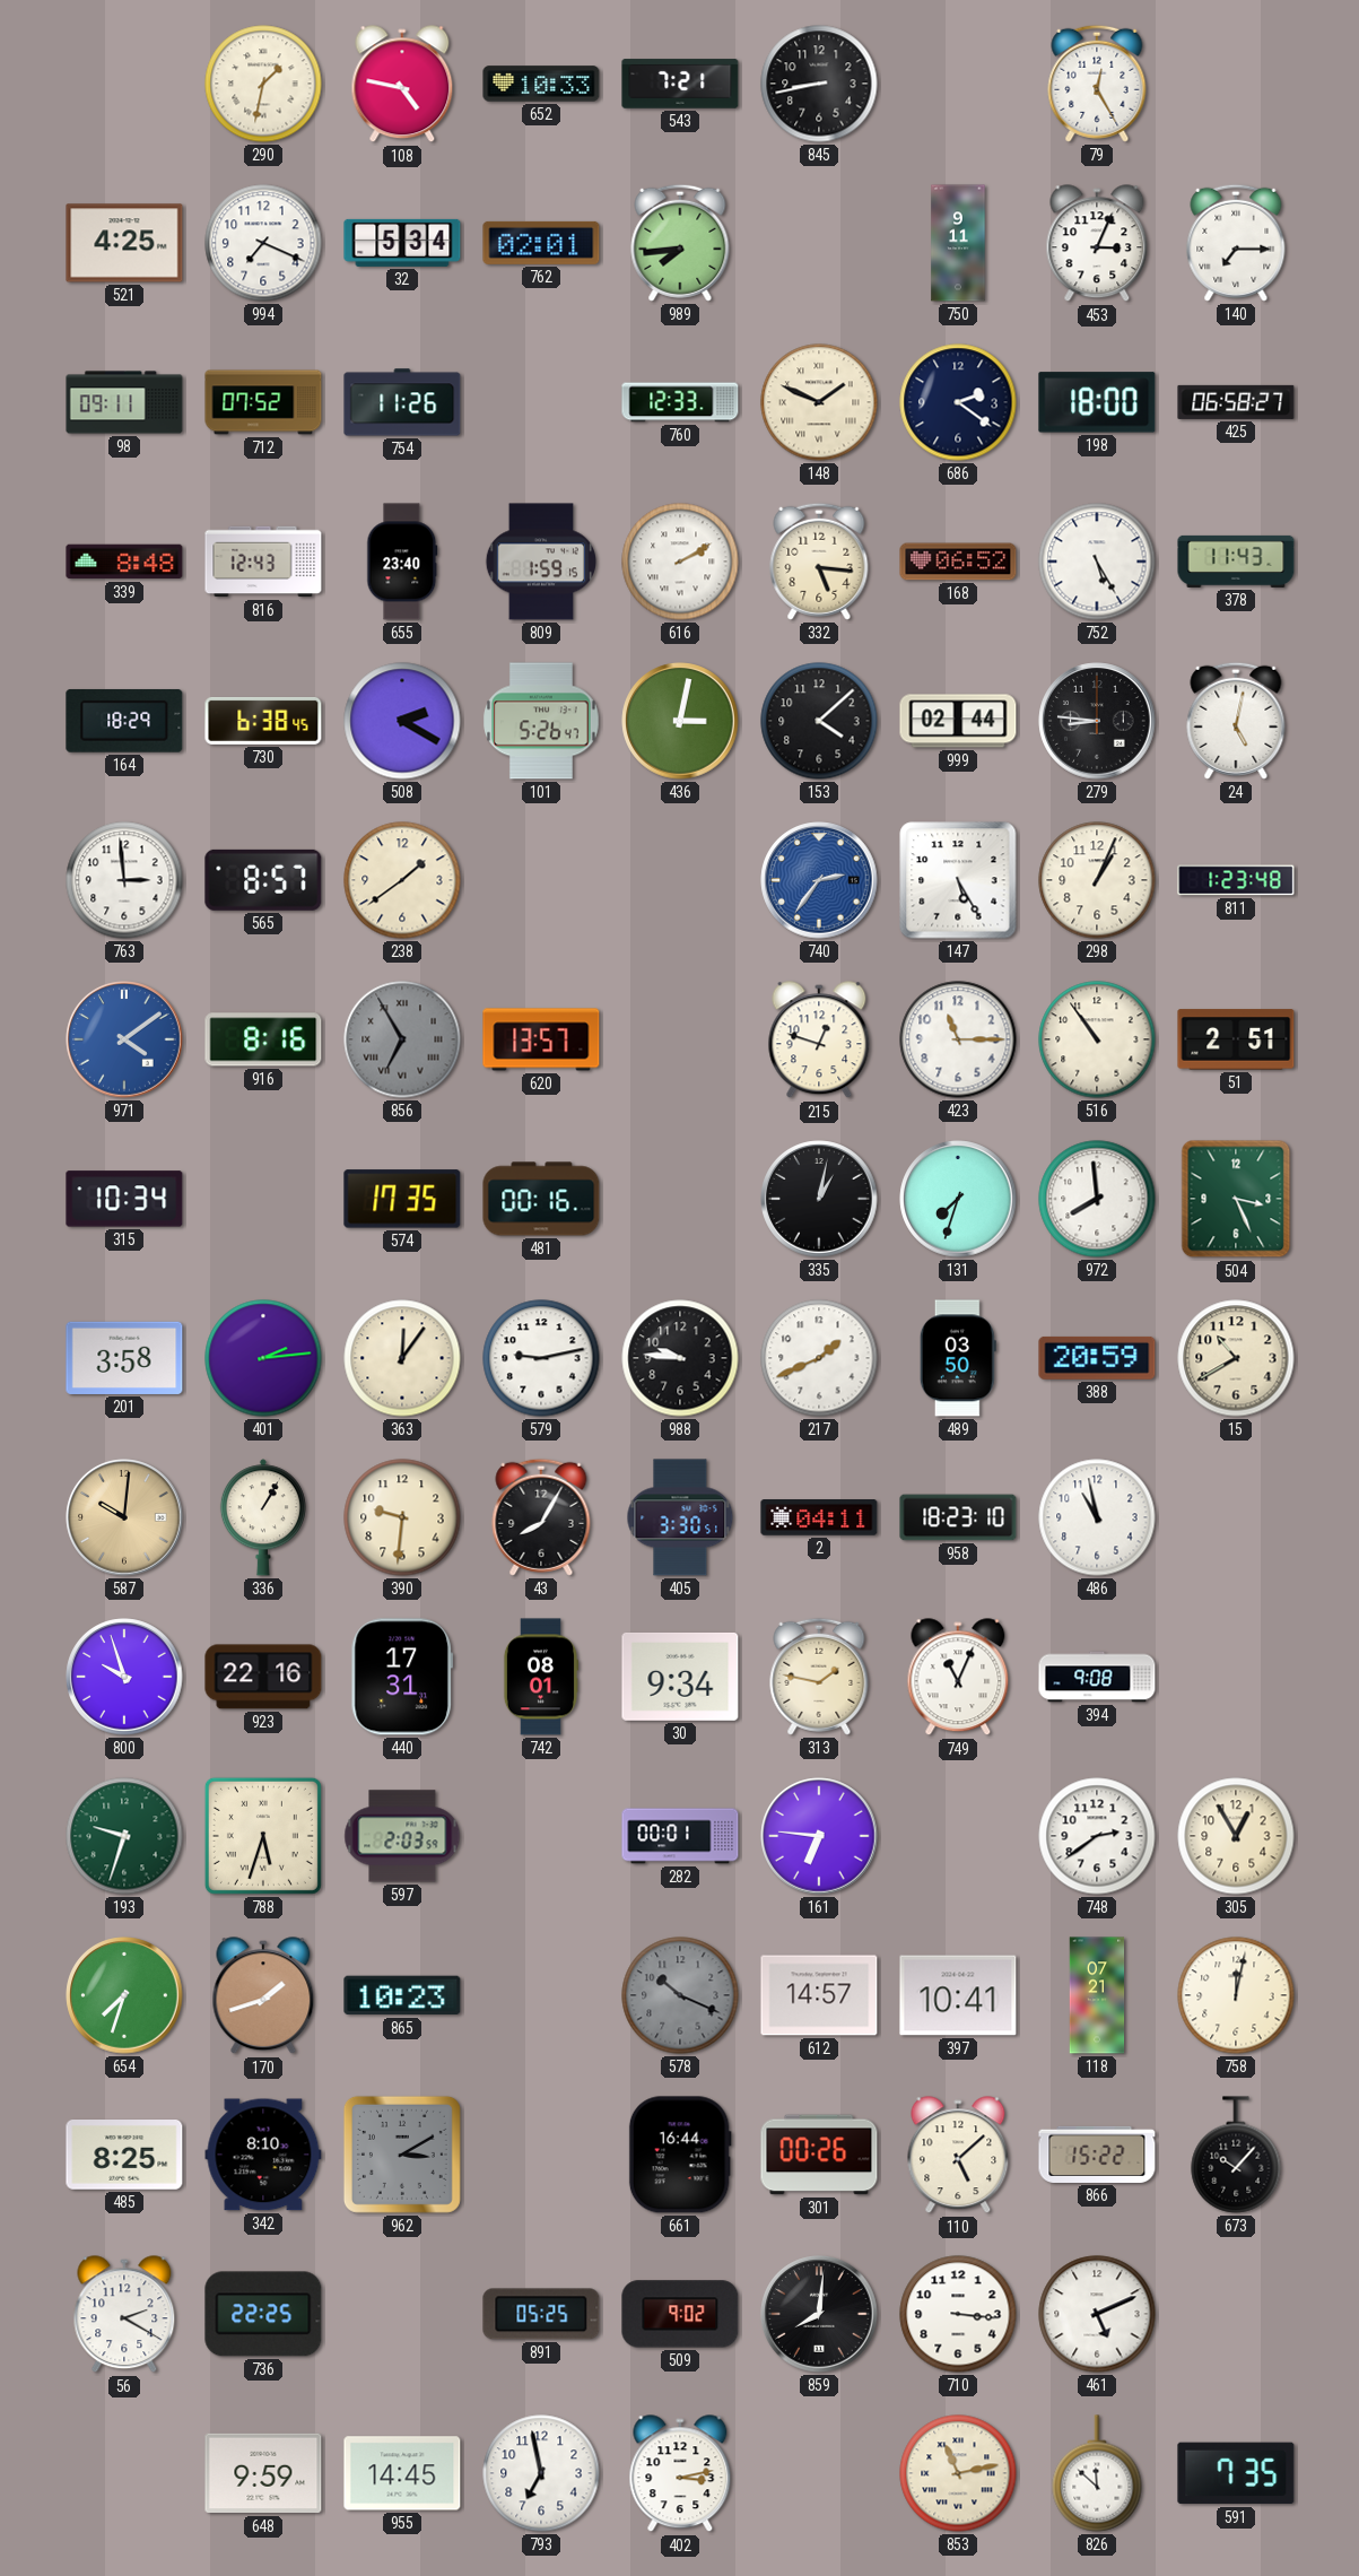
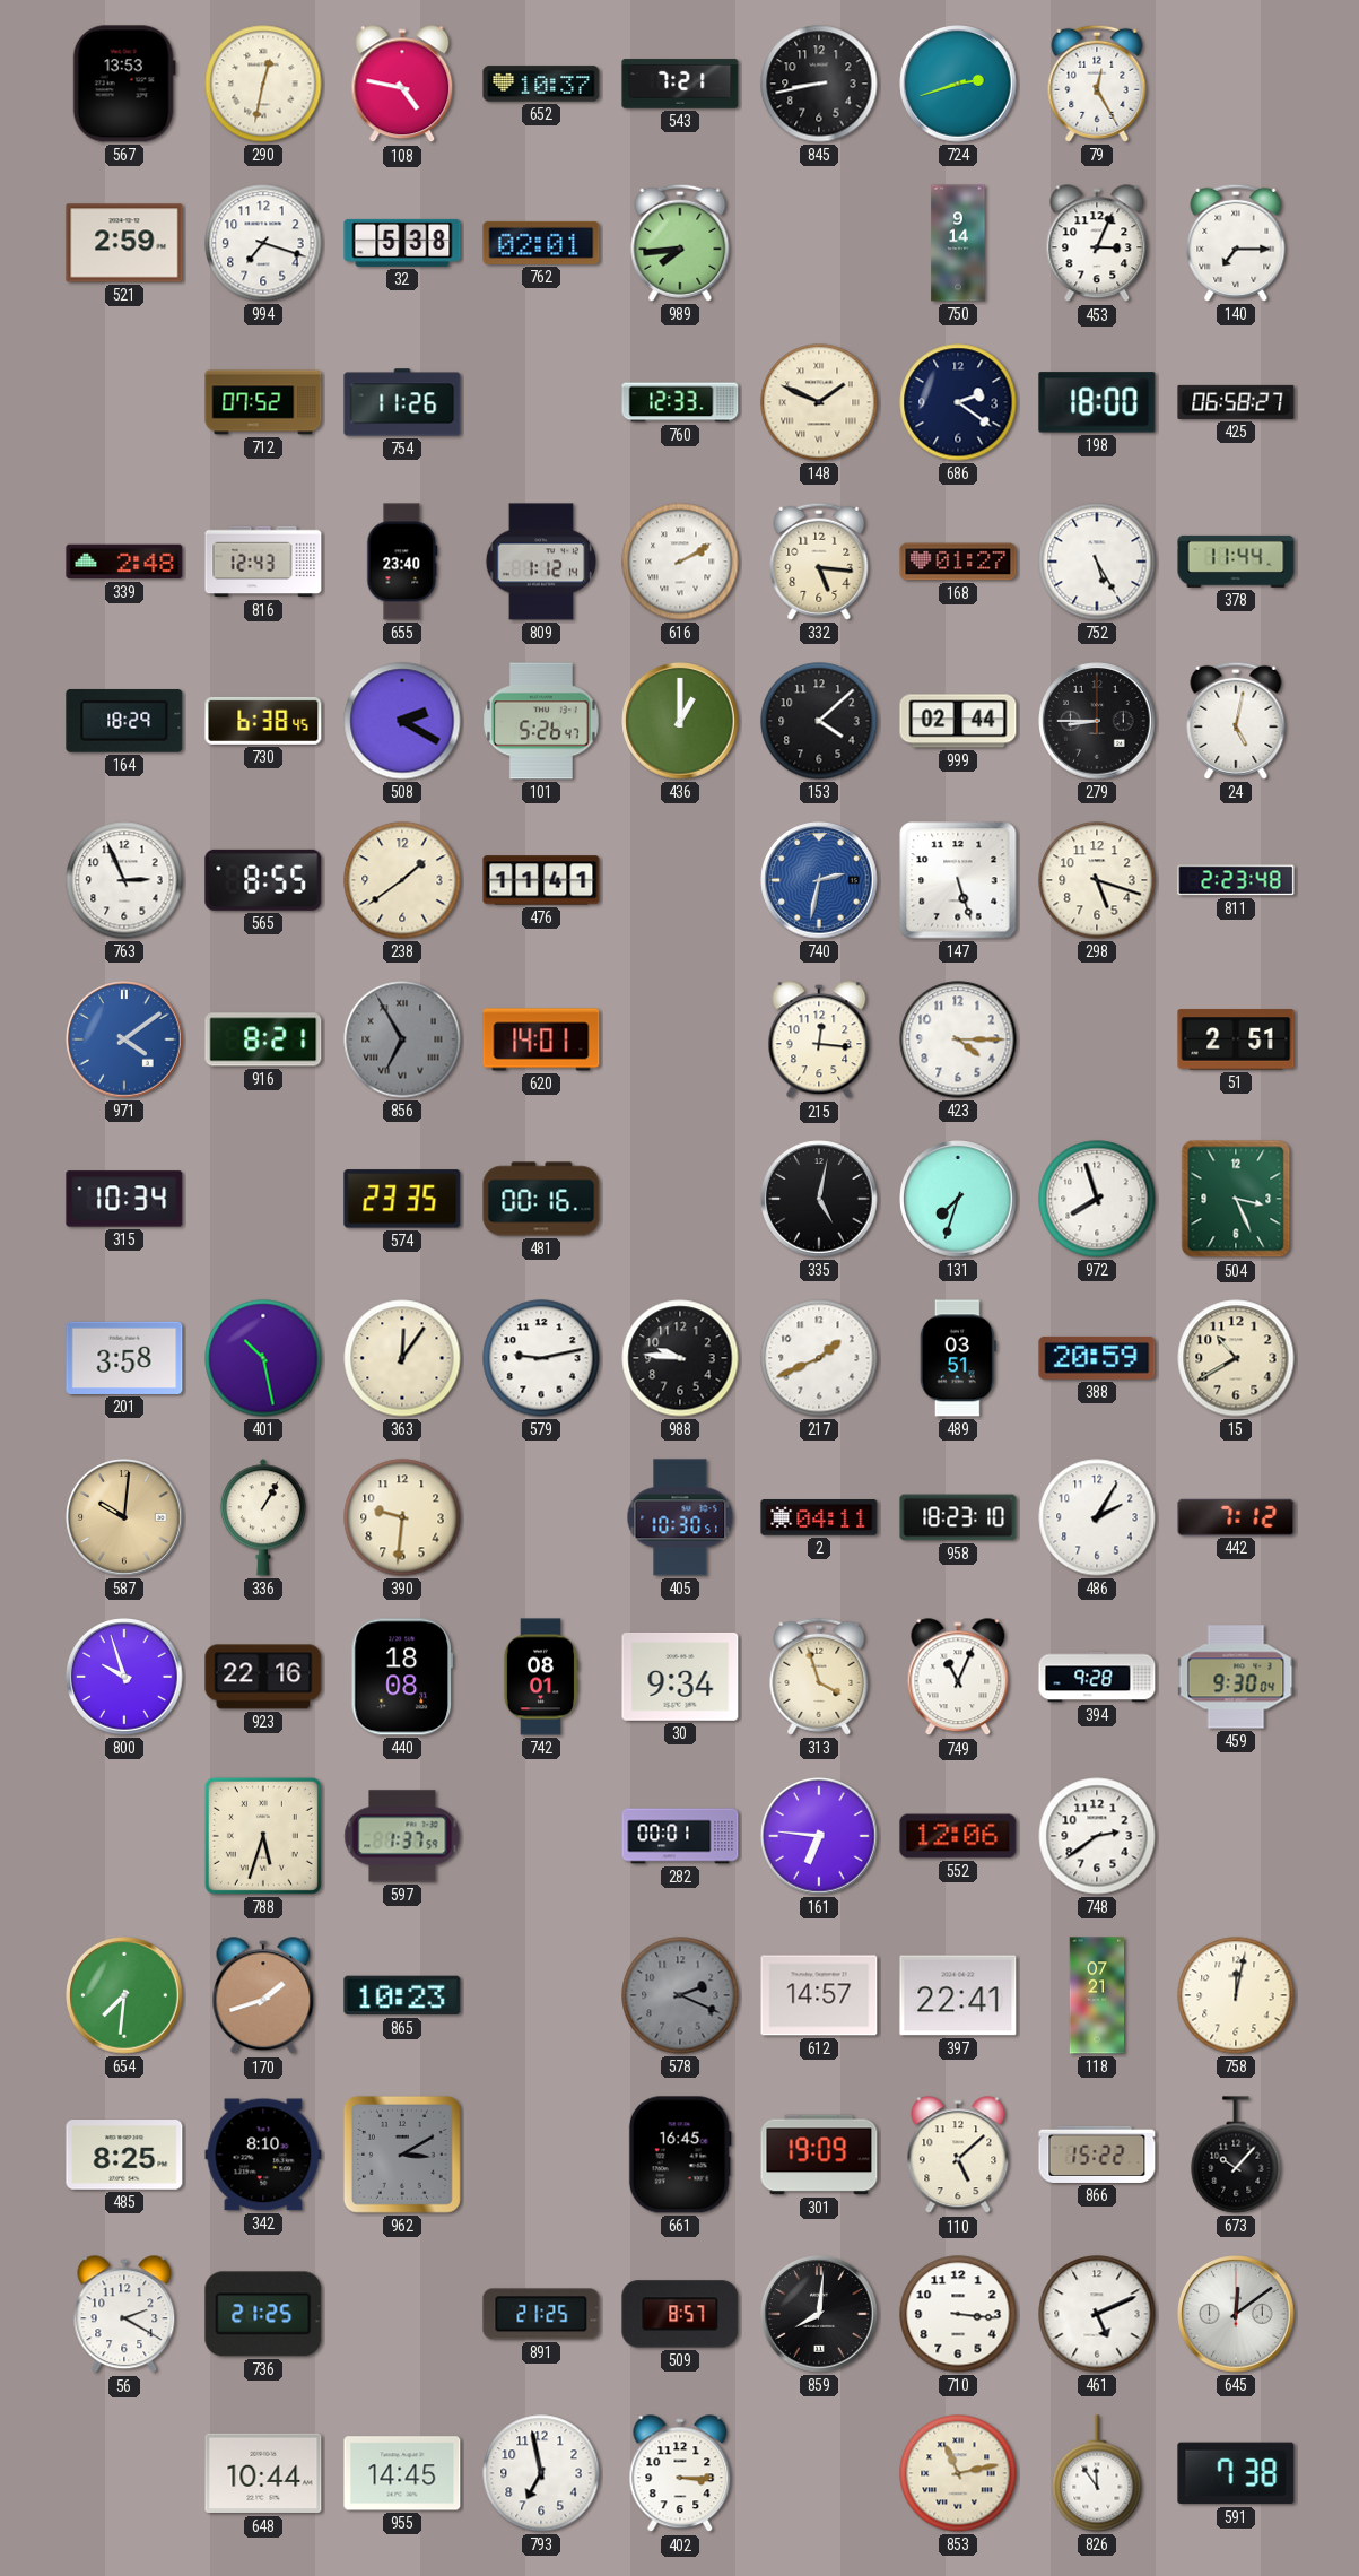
567: none -> 13:53
290: 1:32 -> 12:32
652: 10:33 -> 10:37
724: none -> 2:42
521: 4:25 -> 2:59
994: 7:19 -> 7:18
32: 5:34 -> 5:38
750: 9:11 -> 9:14
98: 09:11 -> none
339: 8:48 -> 2:48
809: 1:59 -> 1:12
168: 06:52 -> 01:27
378: 11:43 -> 11:44
436: 3:02 -> 1:00
279: 8:46 -> 8:45
763: 2:59 -> 2:56
565: 8:57 -> 8:55
476: none -> 11:41
740: 2:36 -> 2:32
147: 5:25 -> 5:27
298: 1:04 -> 5:18
811: 1:23 -> 2:23
916: 8:16 -> 8:21
620: 13:57 -> 14:01
215: 12:48 -> 12:16
423: 11:15 -> 4:15
516: 10:54 -> none
574: 17:35 -> 23:35
335: 1:02 -> 5:02
972: 7:59 -> 7:57
401: 2:14 -> 10:28
489: 03:50 -> 03:51
43: 8:05 -> none
405: 3:30 -> 10:30
486: 10:58 -> 2:05
442: none -> 7:12
440: 17:31 -> 18:08
313: 1:47 -> 3:57
394: 9:08 -> 9:28
459: none -> 9:30
193: 9:33 -> none
597: 2:03 -> 1:37
552: none -> 12:06
305: 12:55 -> none
654: 7:33 -> 7:31
578: 10:19 -> 2:19
397: 10:41 -> 22:41
661: 16:44 -> 16:45
301: 00:26 -> 19:09
736: 22:25 -> 21:25
891: 05:25 -> 21:25
509: 9:02 -> 8:57
645: none -> 12:09
648: 9:59 -> 10:44
402: 3:13 -> 3:15
826: 11:52 -> 11:54
591: 7:35 -> 7:38
